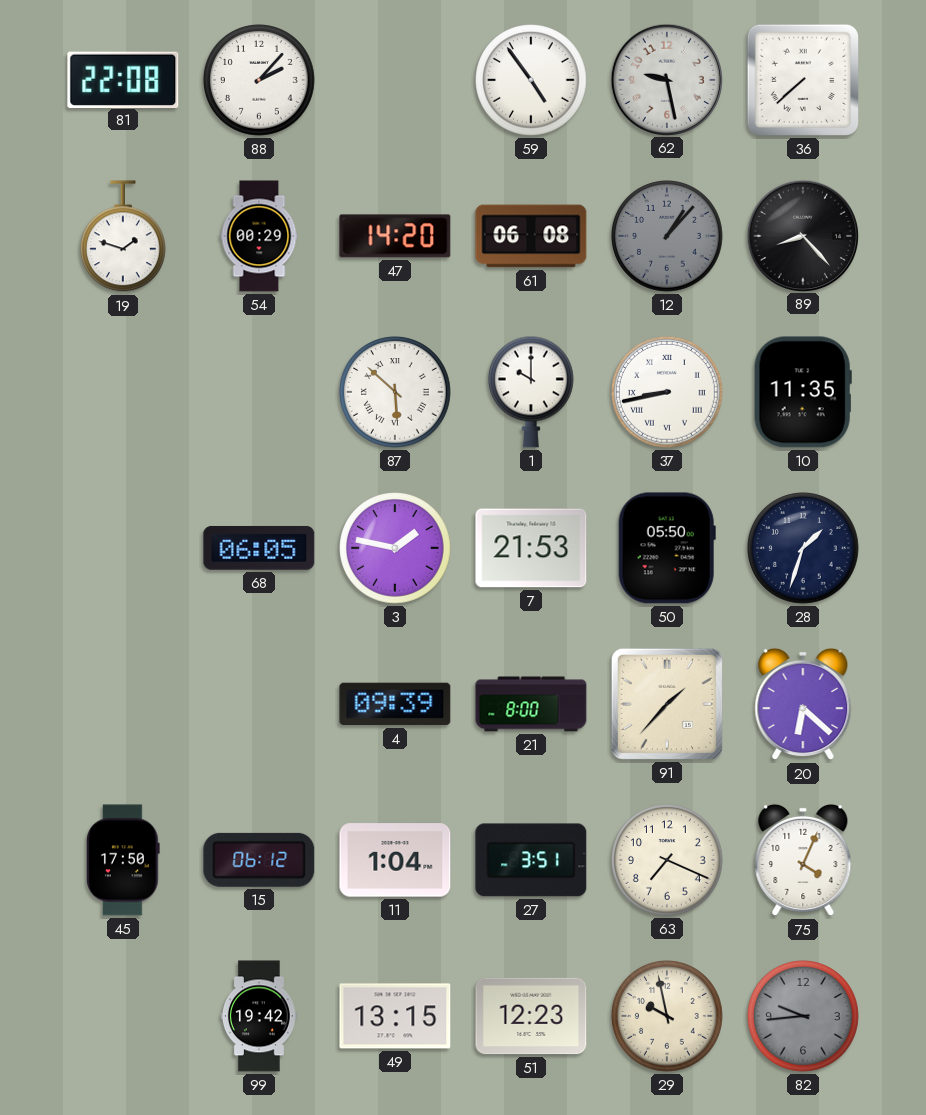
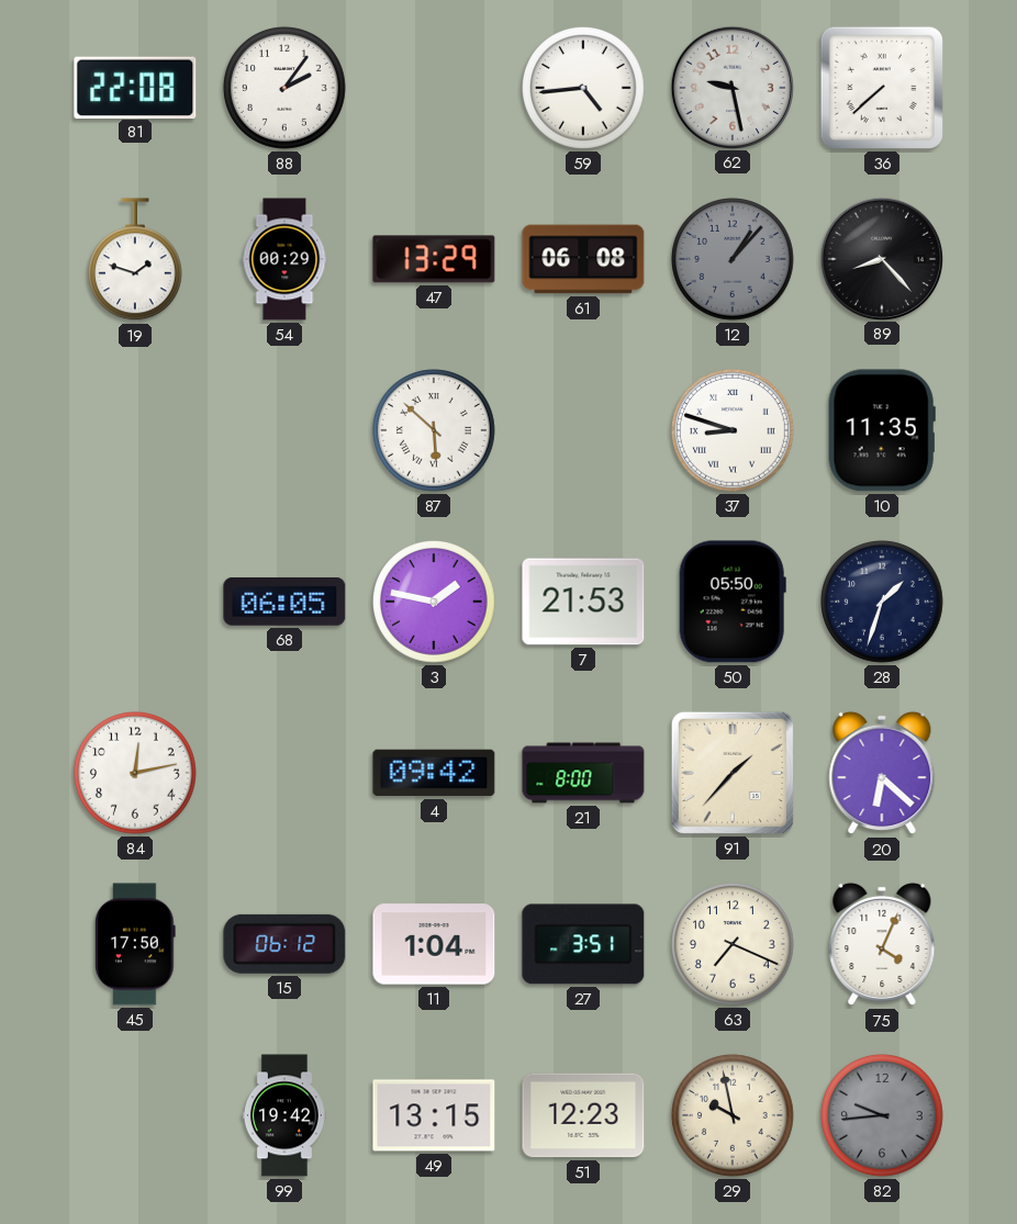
88: 2:07 -> 2:06
59: 4:54 -> 4:44
47: 14:20 -> 13:29
1: 10:00 -> none
37: 8:43 -> 8:48
84: none -> 12:13
4: 09:39 -> 09:42
